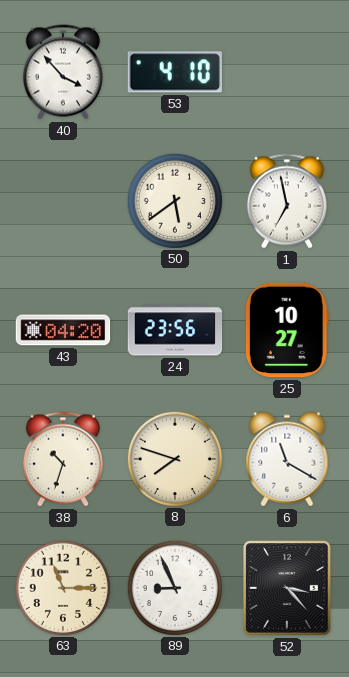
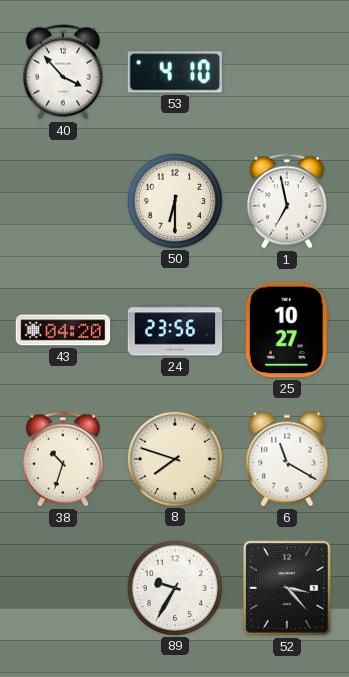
50: 5:39 -> 6:30
63: 11:15 -> none
89: 8:56 -> 9:35
